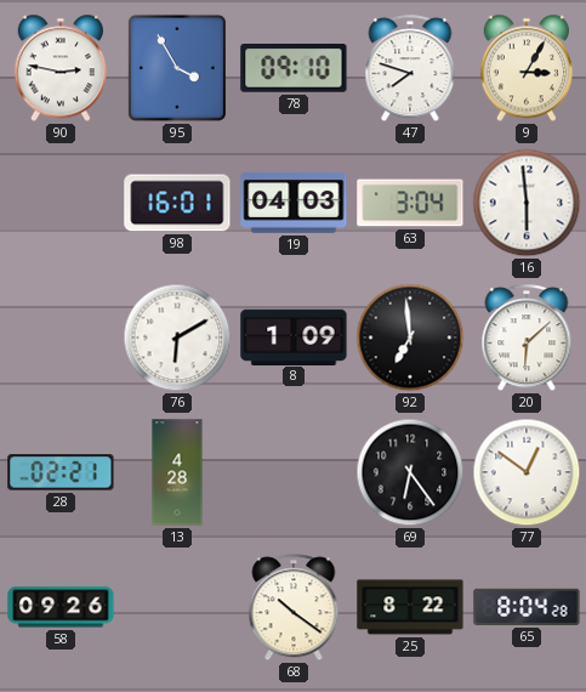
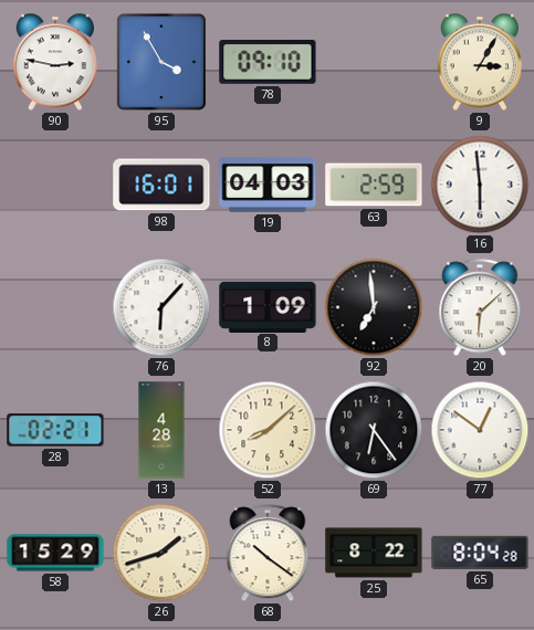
47: 7:48 -> none
63: 3:04 -> 2:59
76: 6:10 -> 6:07
52: none -> 8:08
58: 09:26 -> 15:29
26: none -> 1:42
